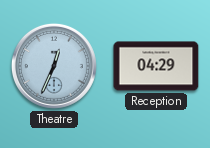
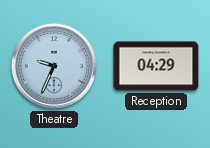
Theatre: 12:34 -> 9:34
